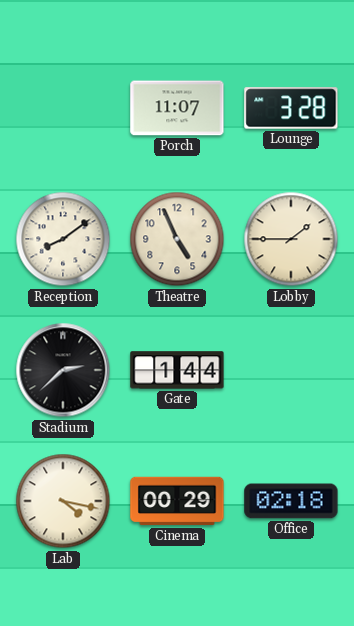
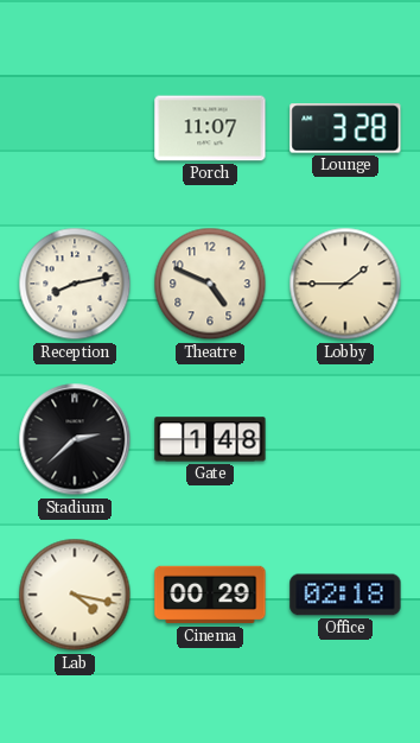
Reception: 8:09 -> 8:13
Theatre: 4:56 -> 4:49
Gate: 1:44 -> 1:48
